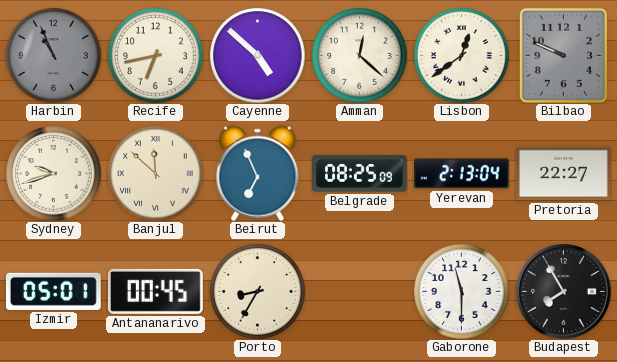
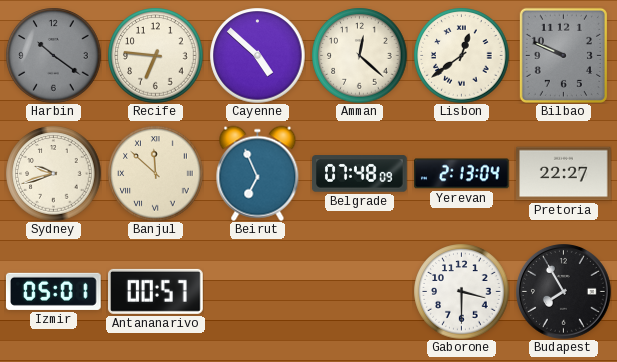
Harbin: 10:56 -> 10:21
Recife: 6:43 -> 6:46
Belgrade: 08:25 -> 07:48
Antananarivo: 00:45 -> 00:57
Porto: 8:35 -> none
Gaborone: 11:30 -> 3:30
